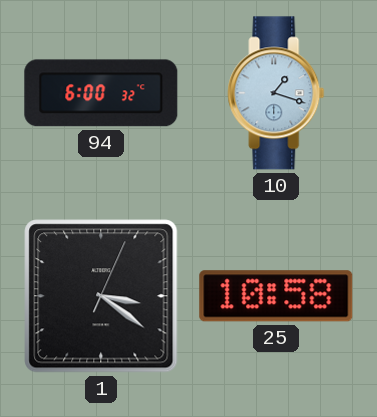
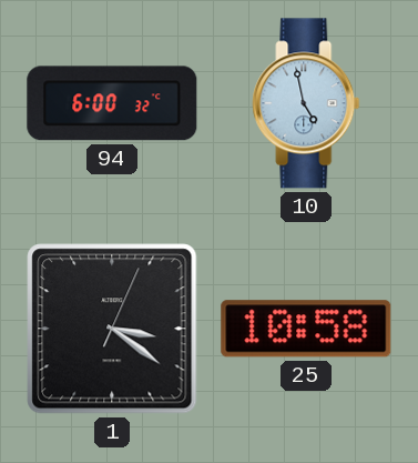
10: 1:18 -> 4:58
